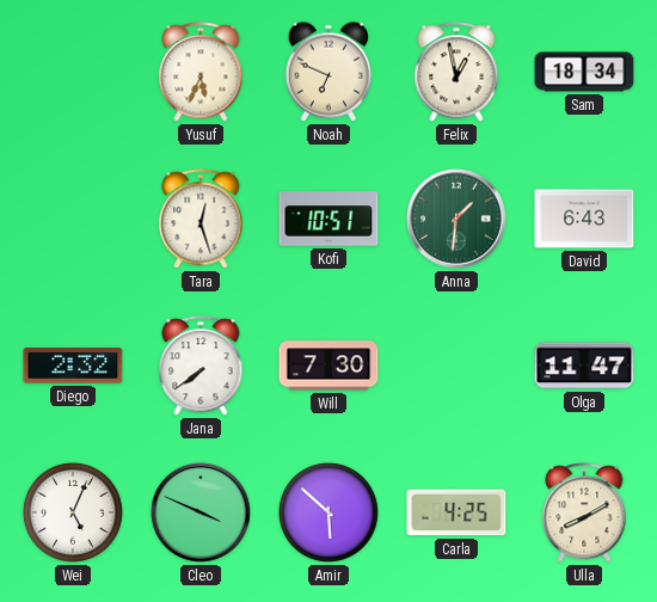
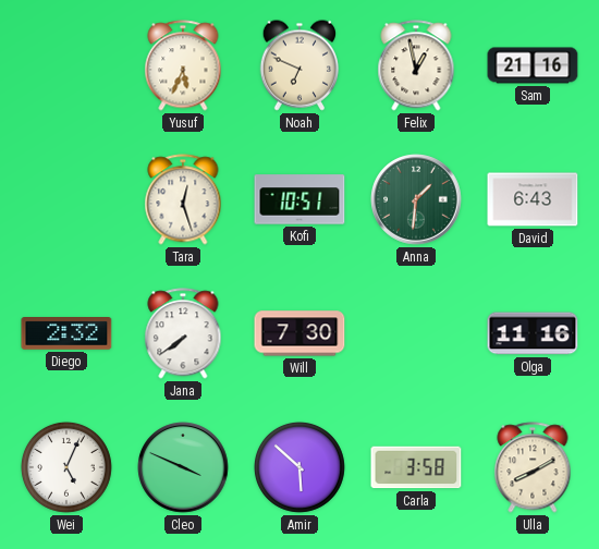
Sam: 18:34 -> 21:16
Olga: 11:47 -> 11:16
Carla: 4:25 -> 3:58
